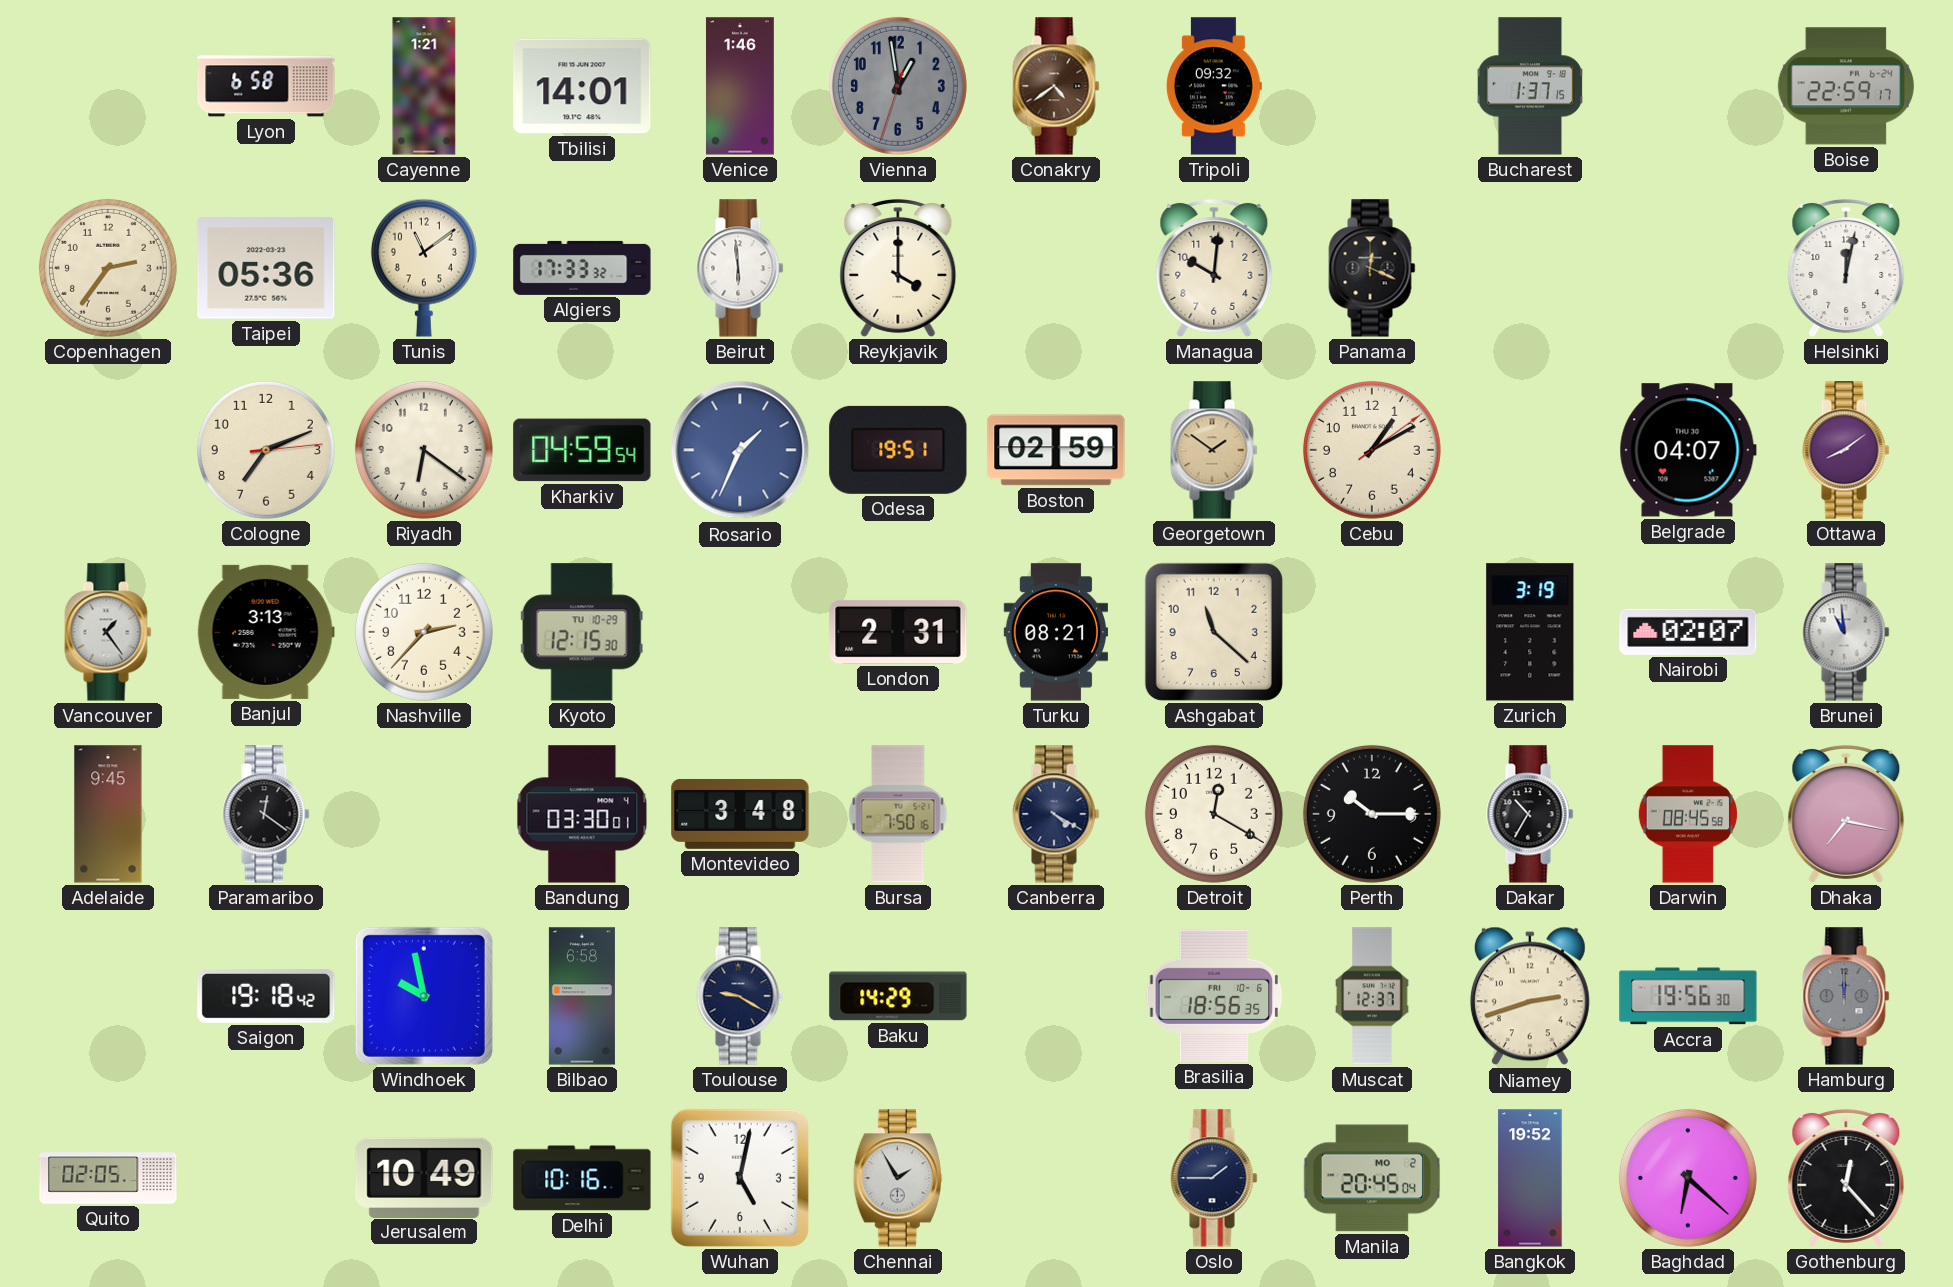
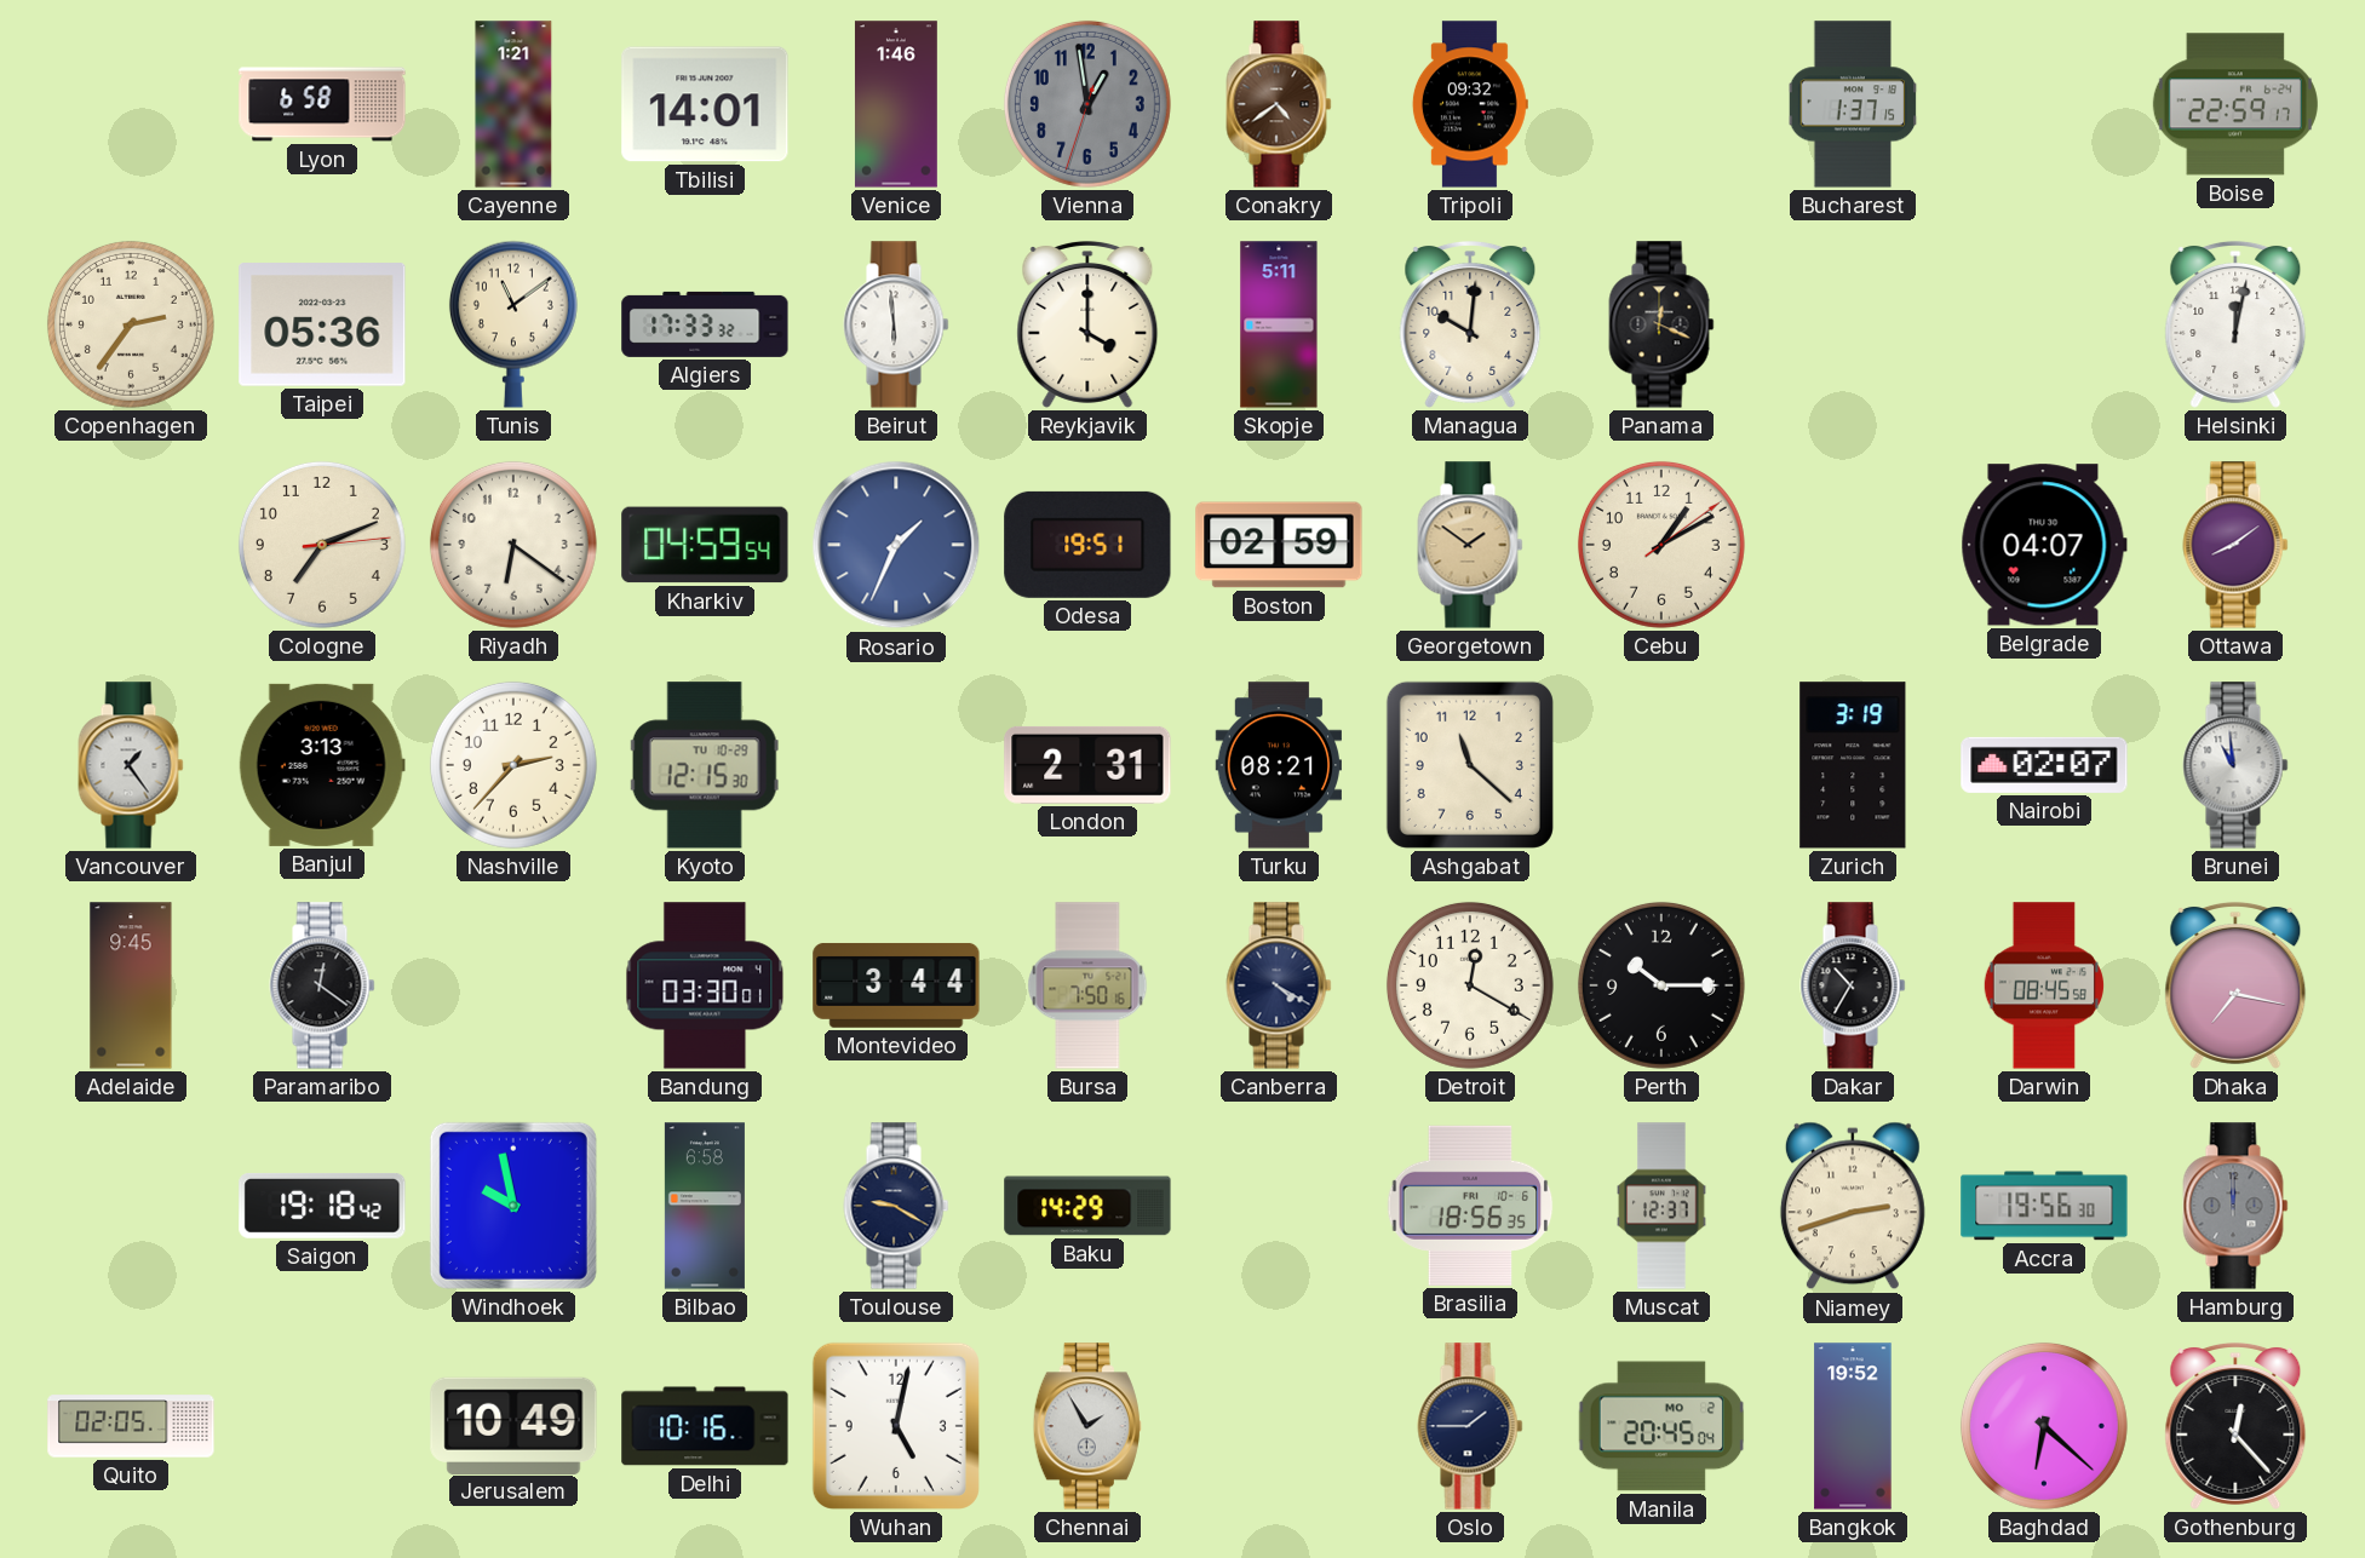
Skopje: none -> 5:11
Montevideo: 3:48 -> 3:44
